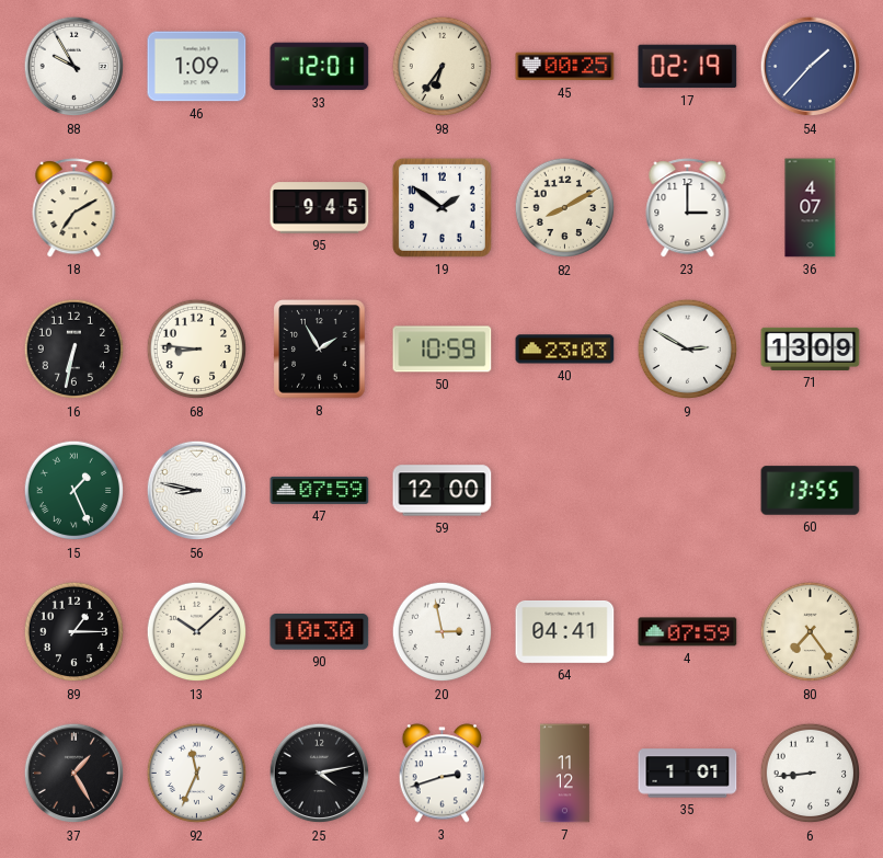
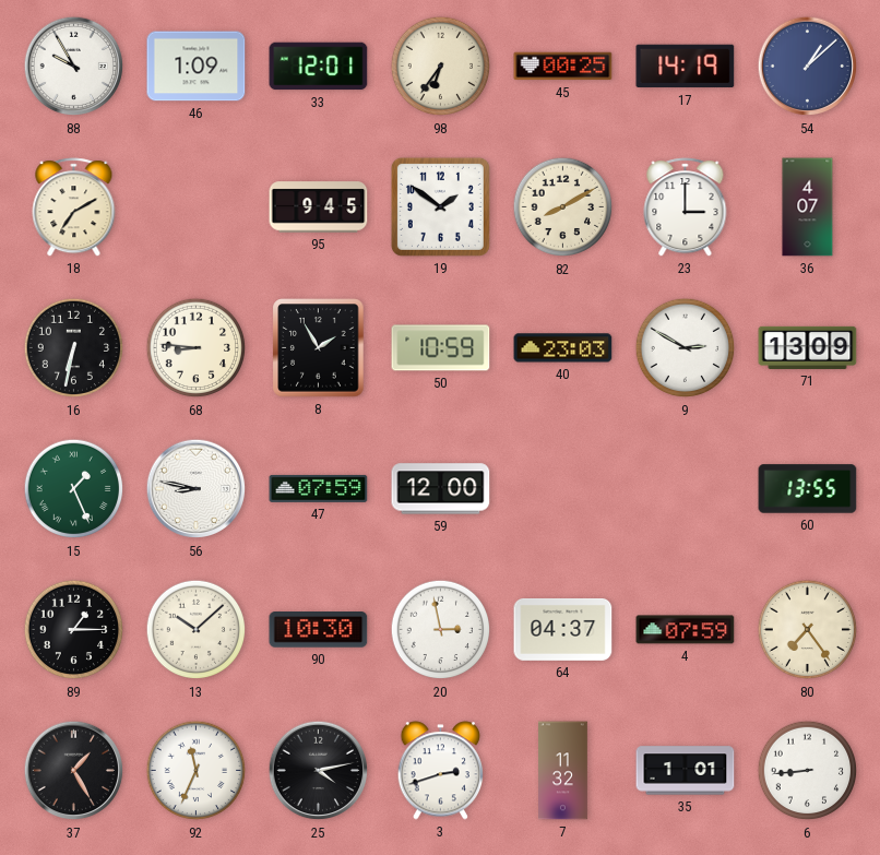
17: 02:19 -> 14:19
54: 1:37 -> 1:08
64: 04:41 -> 04:37
7: 11:12 -> 11:32
